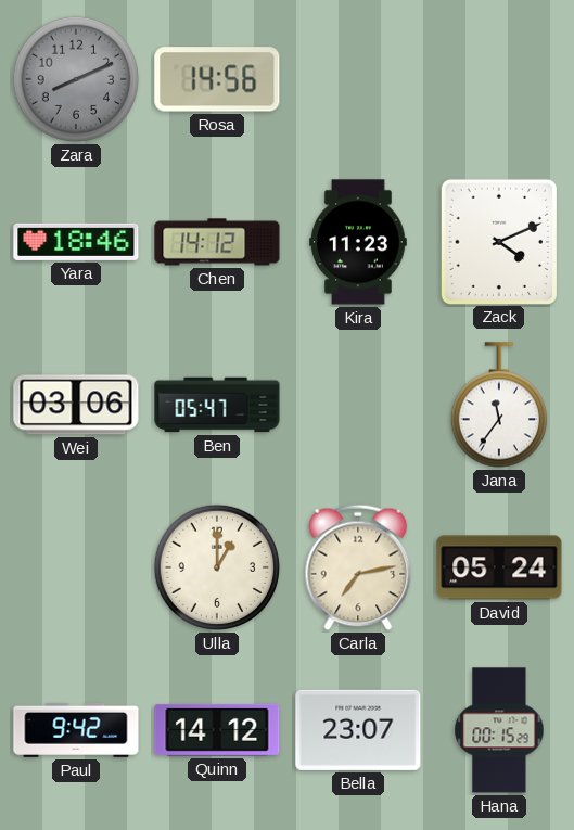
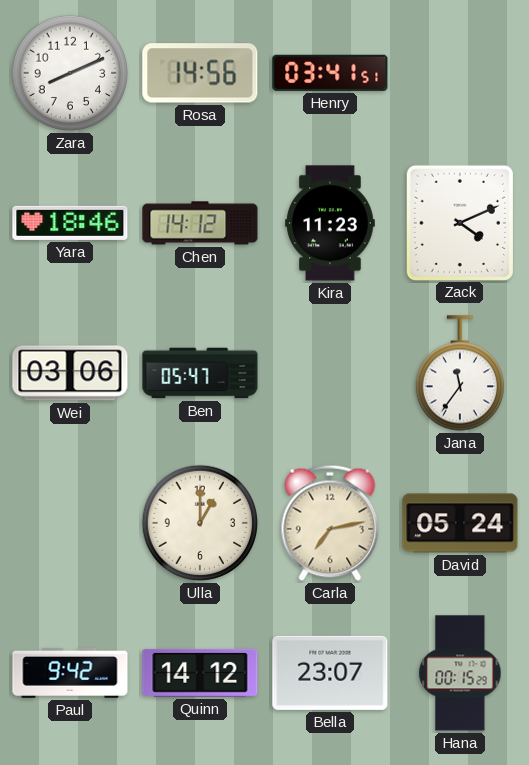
Zara dial: grey -> white
Henry: none -> 03:41
